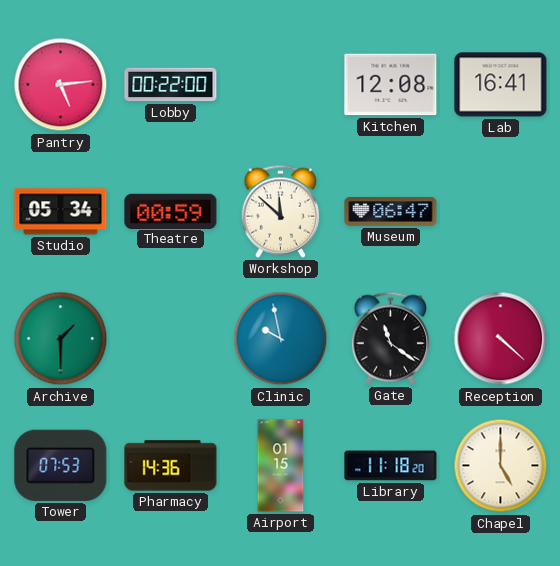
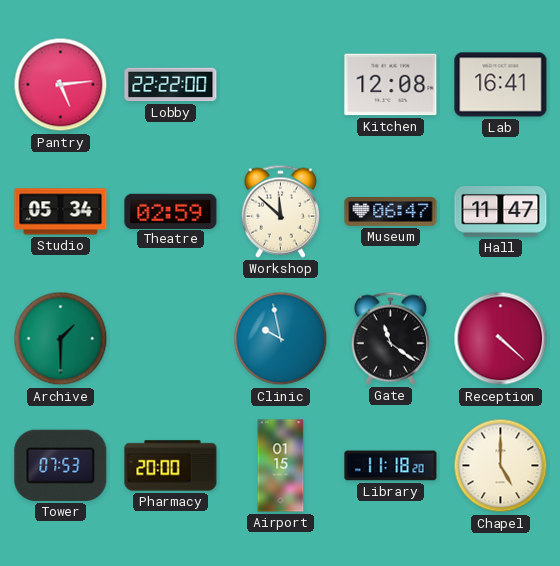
Lobby: 00:22 -> 22:22
Theatre: 00:59 -> 02:59
Hall: none -> 11:47
Pharmacy: 14:36 -> 20:00
